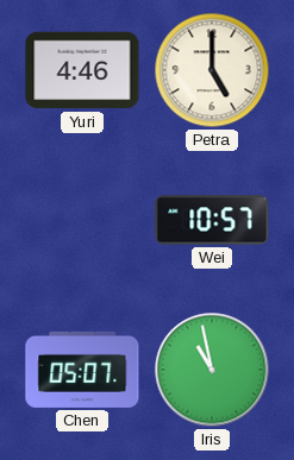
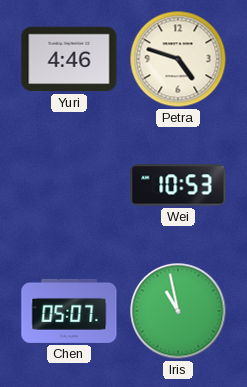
Petra: 5:00 -> 4:48
Wei: 10:57 -> 10:53
